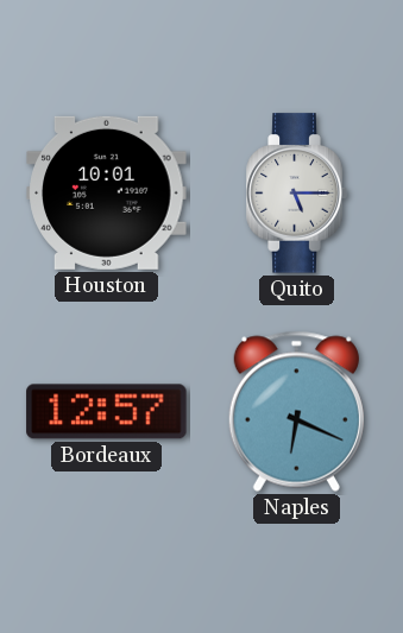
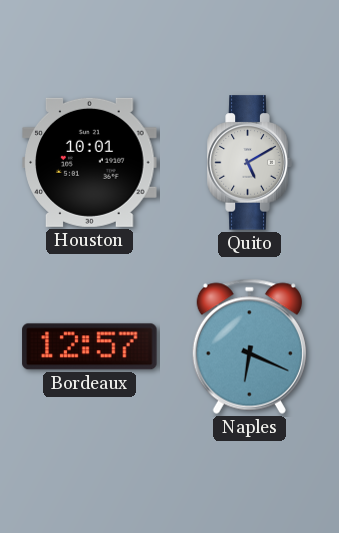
Quito: 5:15 -> 5:10
